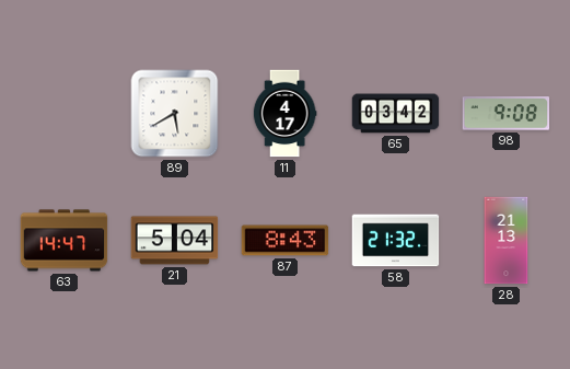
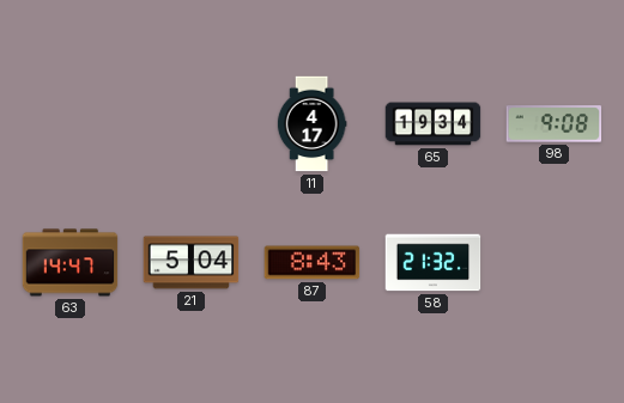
89: 5:40 -> none
65: 03:42 -> 19:34
28: 21:13 -> none
